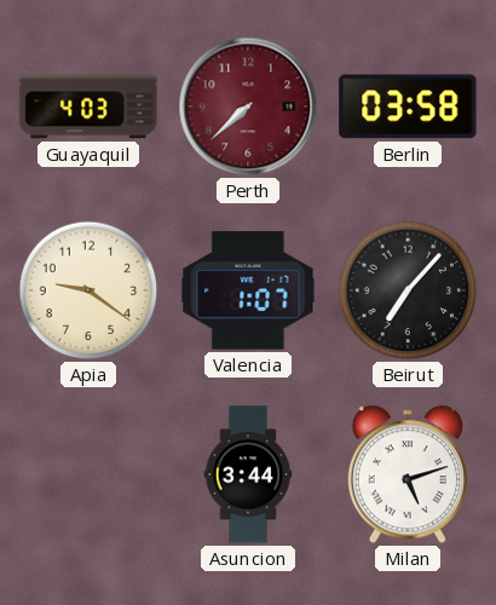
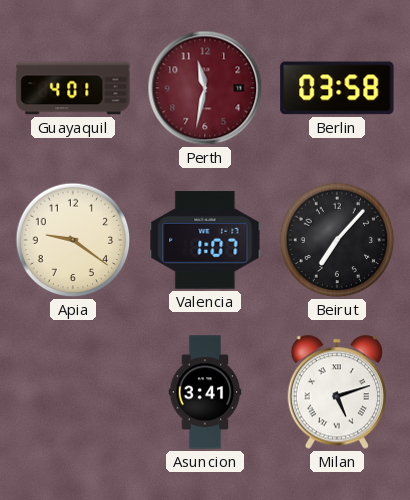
Guayaquil: 4:03 -> 4:01
Perth: 7:38 -> 11:32
Asuncion: 3:44 -> 3:41
